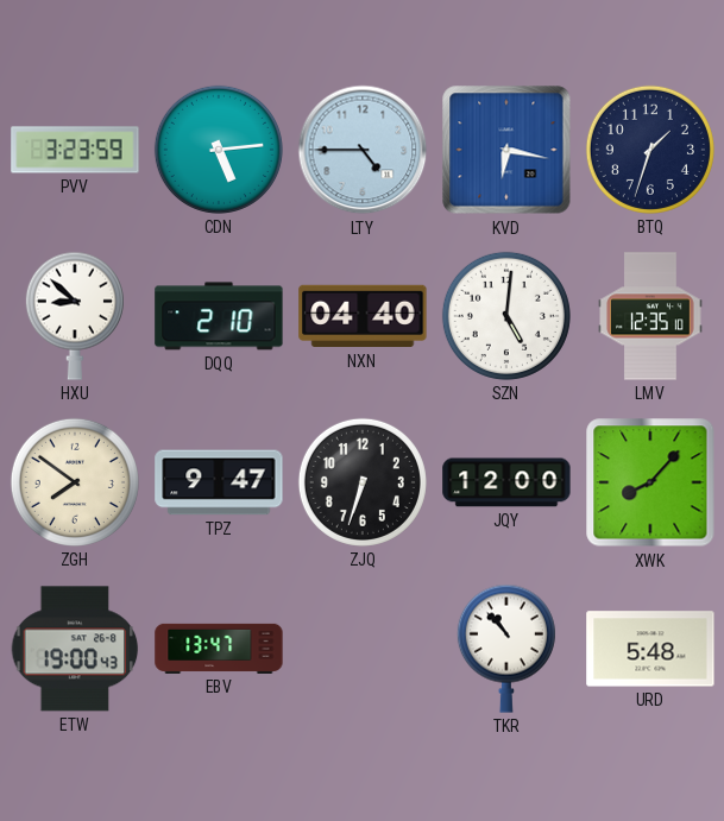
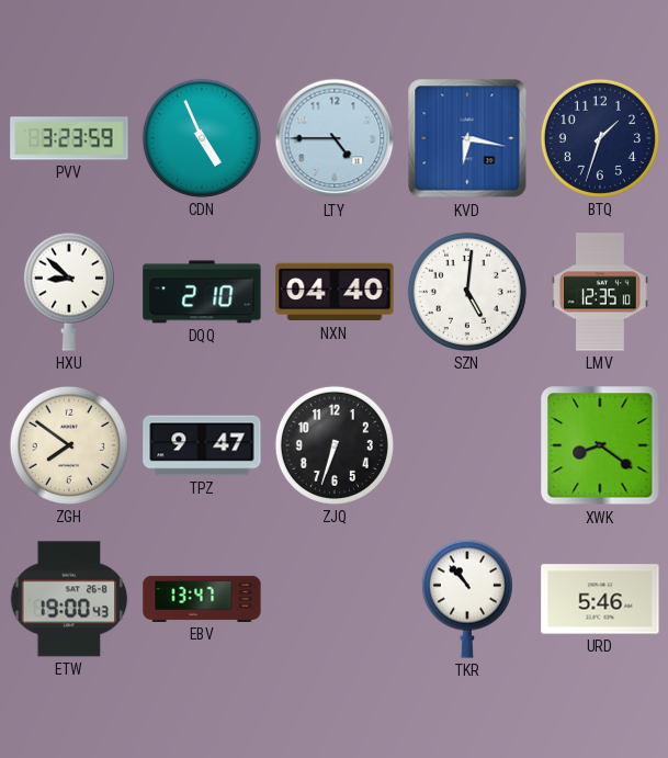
CDN: 5:14 -> 4:56
JQY: 12:00 -> none
XWK: 8:07 -> 8:21
URD: 5:48 -> 5:46
